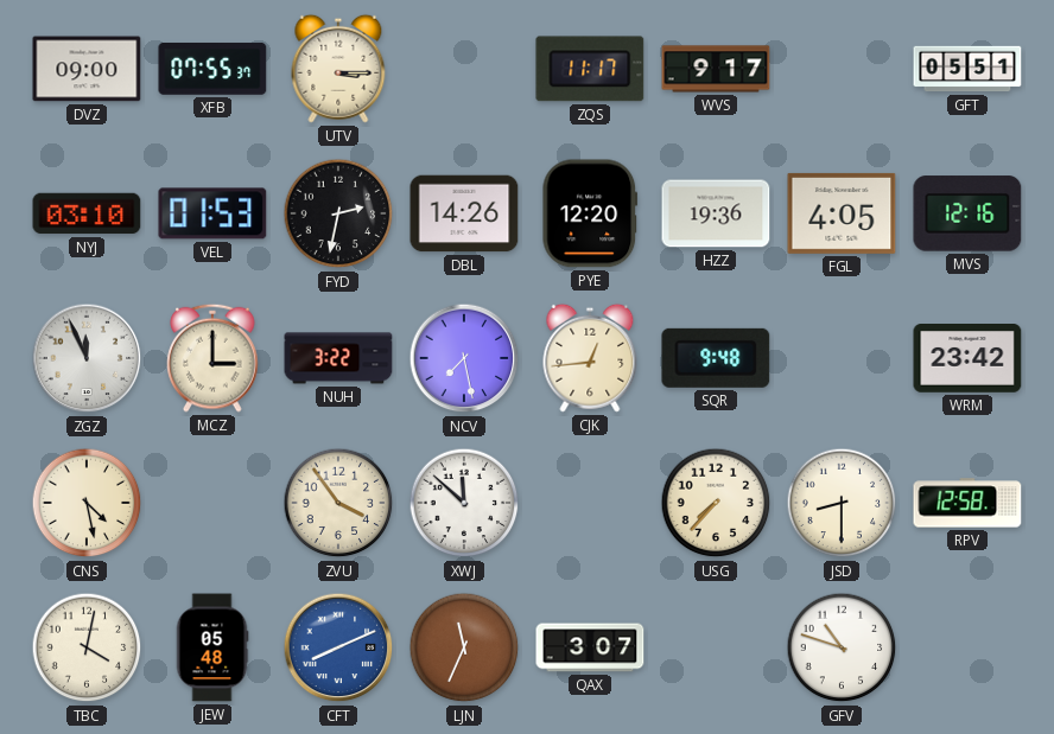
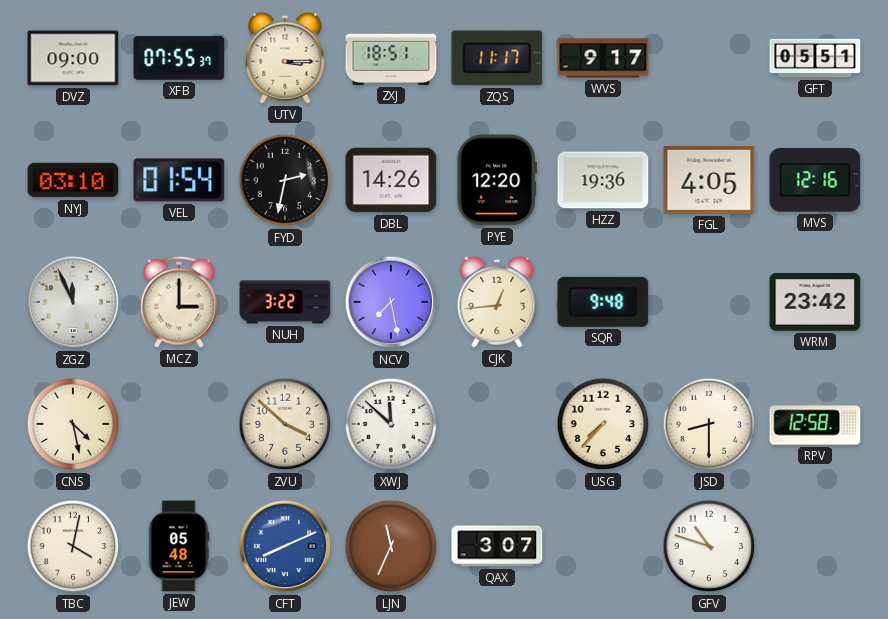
ZXJ: none -> 18:51
VEL: 01:53 -> 01:54
ZVU: 3:54 -> 3:52
